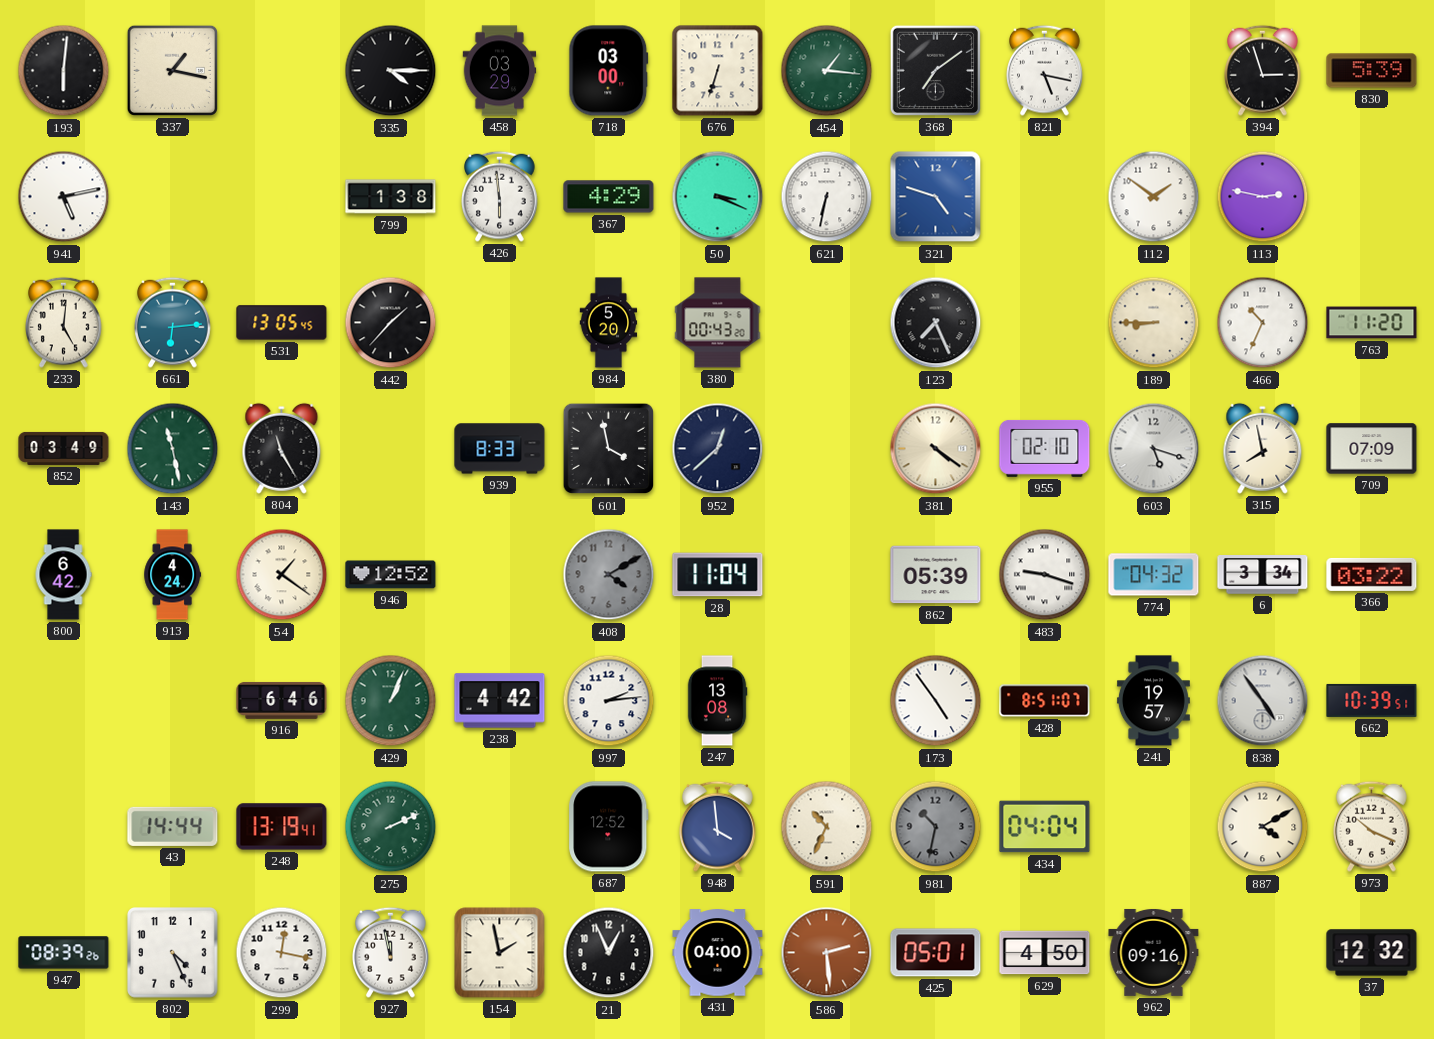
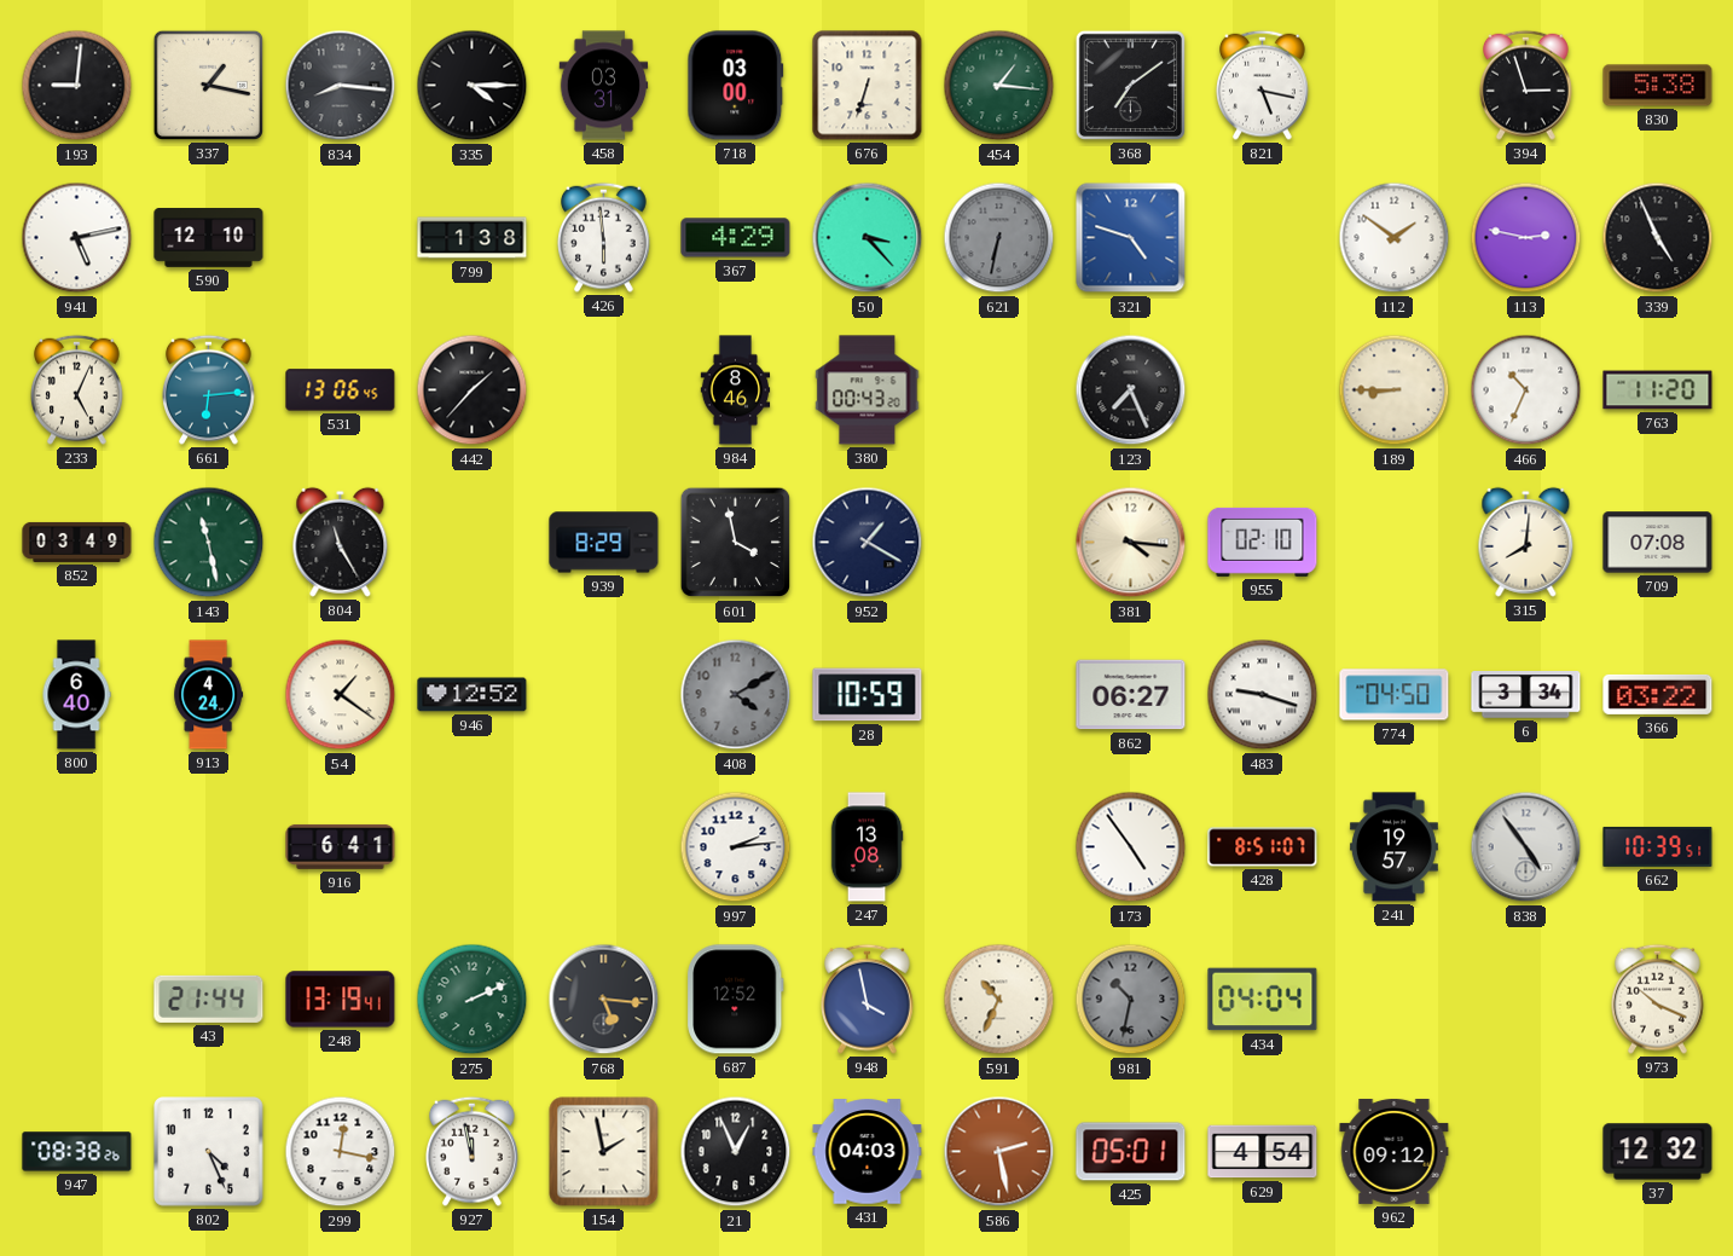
193: 6:01 -> 9:01
834: none -> 8:16
458: 03:29 -> 03:31
830: 5:39 -> 5:38
590: none -> 12:10
50: 3:19 -> 3:23
621 dial: white -> grey
339: none -> 4:56
233: 5:01 -> 5:04
531: 13:05 -> 13:06
984: 5:20 -> 8:46
939: 8:33 -> 8:29
952: 12:38 -> 1:20
381: 4:21 -> 4:16
603: 5:18 -> none
315: 7:58 -> 8:01
709: 07:09 -> 07:08
800: 6:42 -> 6:40
28: 11:04 -> 10:59
862: 05:39 -> 06:27
774: 04:32 -> 04:50
916: 6:46 -> 6:41
429: 1:04 -> none
238: 4:42 -> none
43: 14:44 -> 21:44
768: none -> 5:16
948: 3:59 -> 3:58
887: 4:10 -> none
947: 08:39 -> 08:38
431: 04:00 -> 04:03
586: 2:29 -> 2:28
629: 4:50 -> 4:54
962: 09:16 -> 09:12
